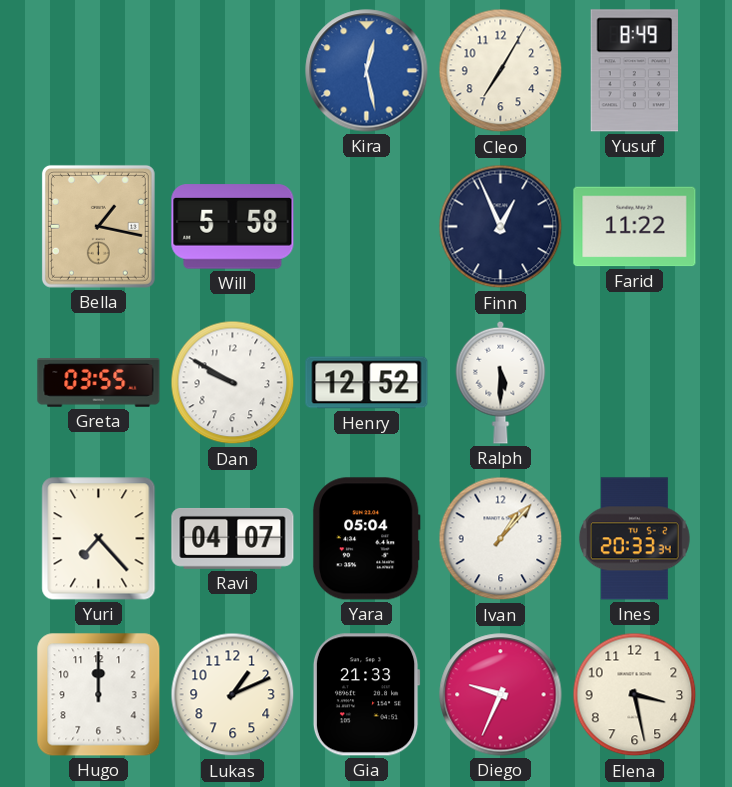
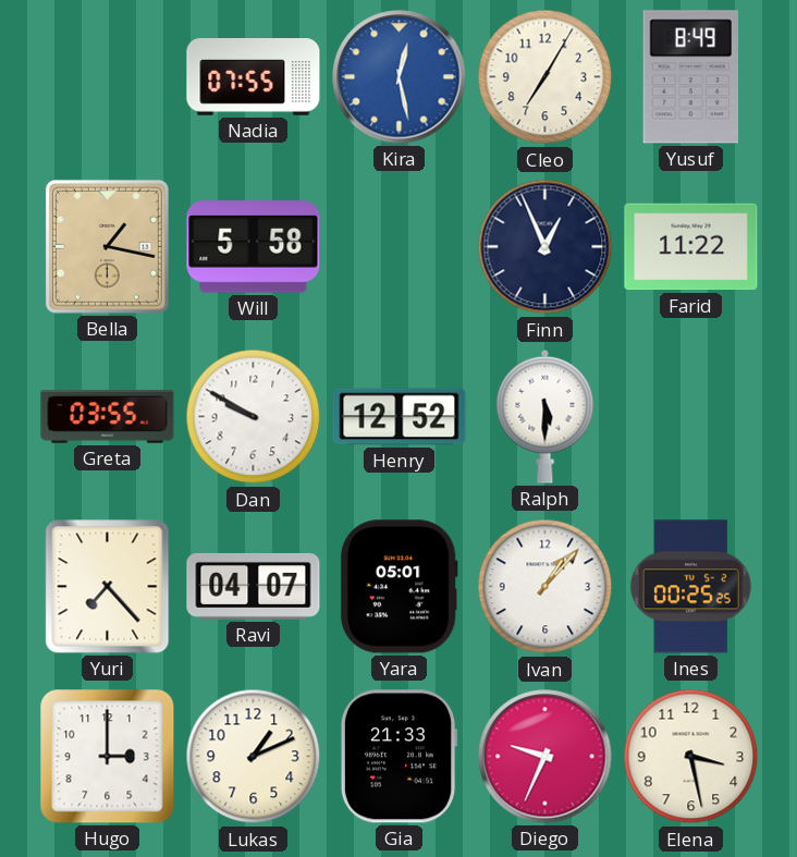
Nadia: none -> 07:55
Yara: 05:04 -> 05:01
Ines: 20:33 -> 00:25
Hugo: 12:00 -> 3:00
